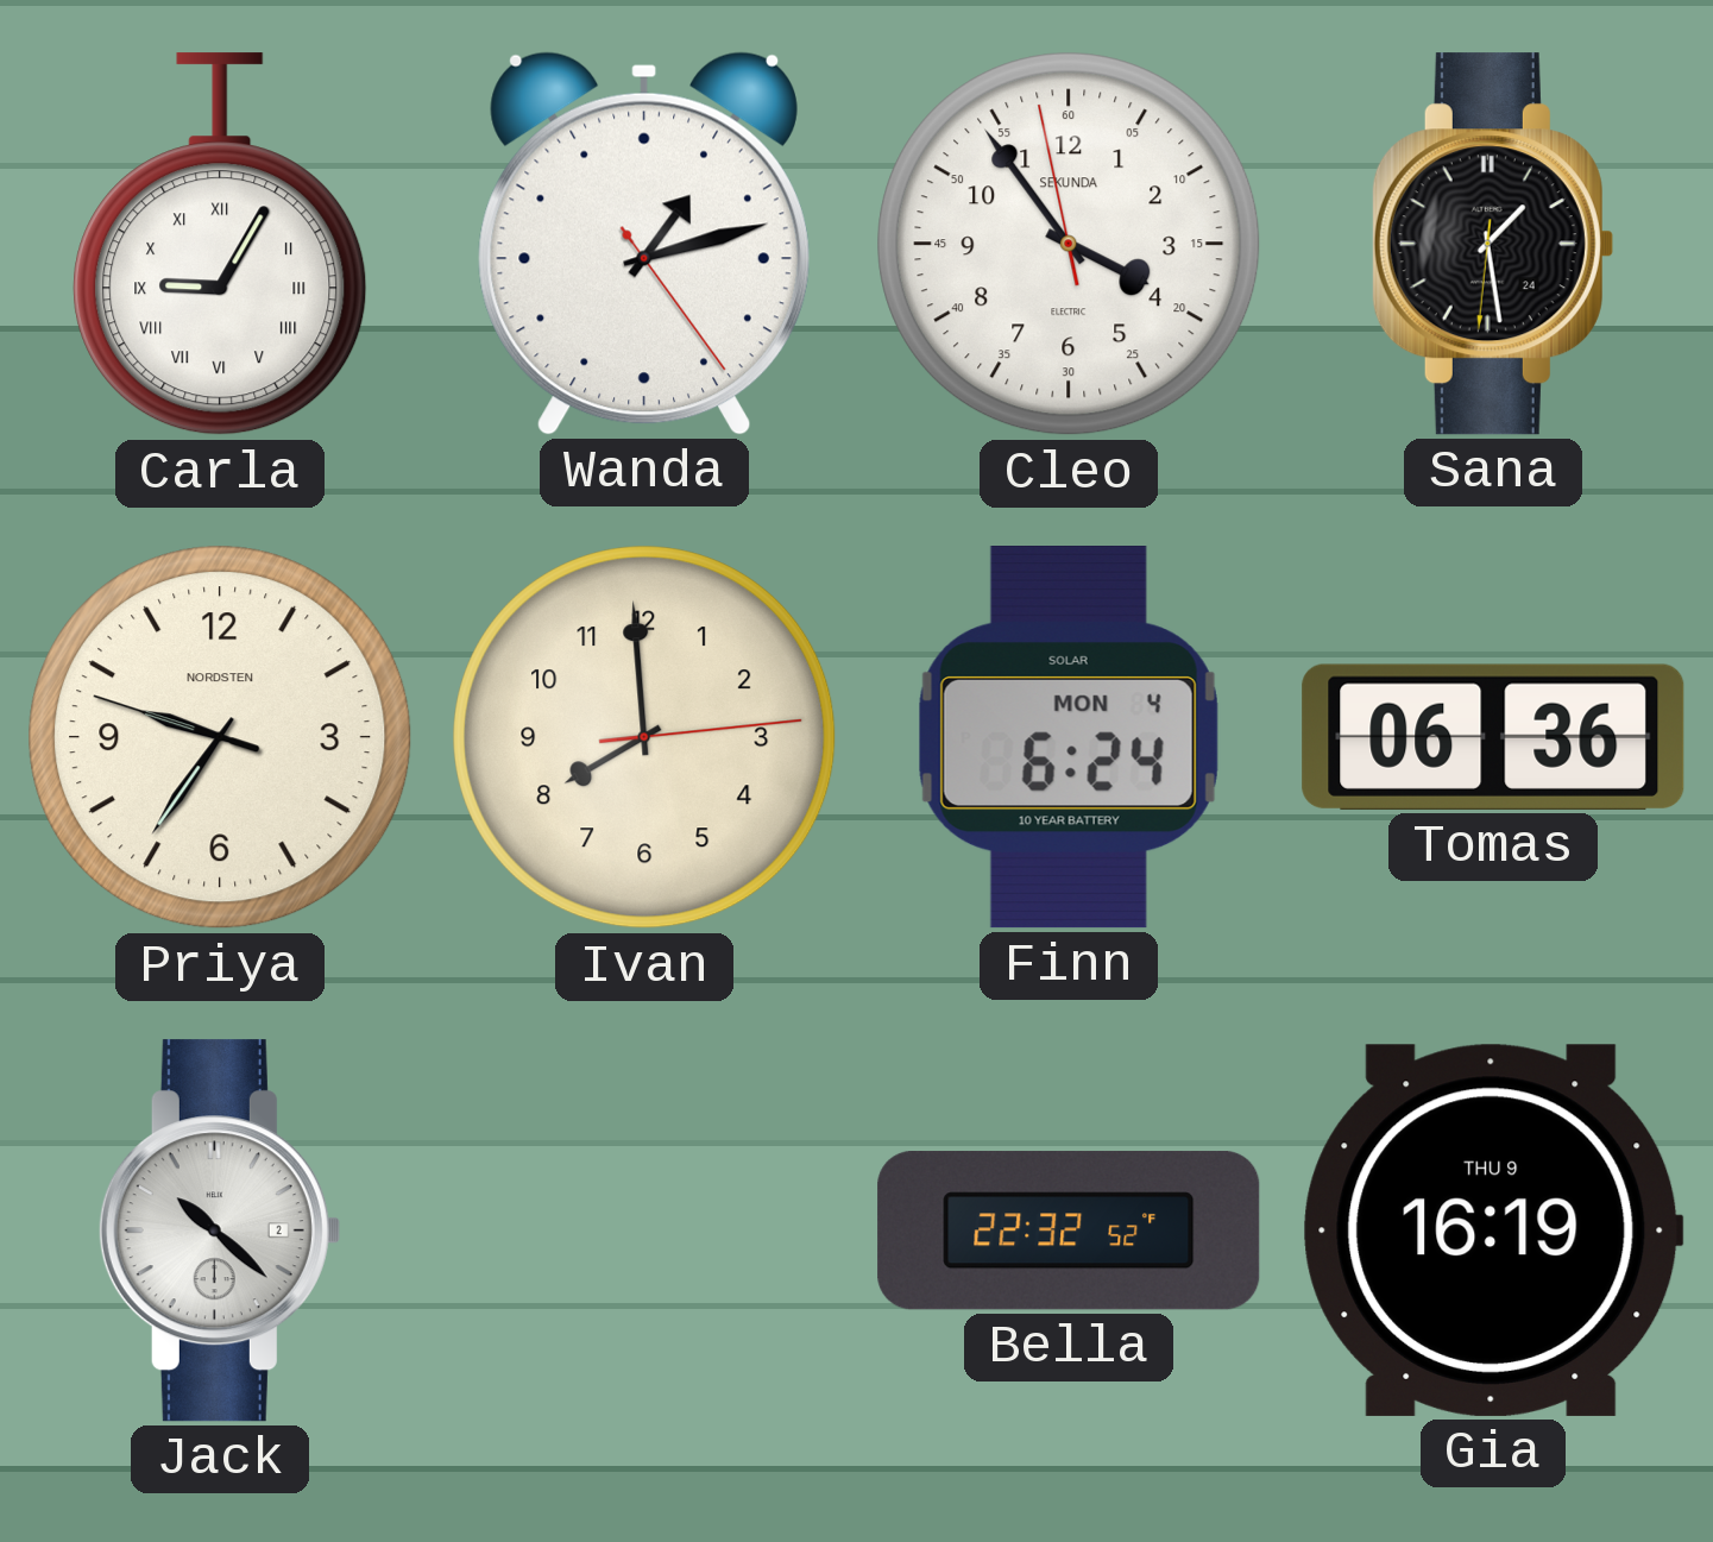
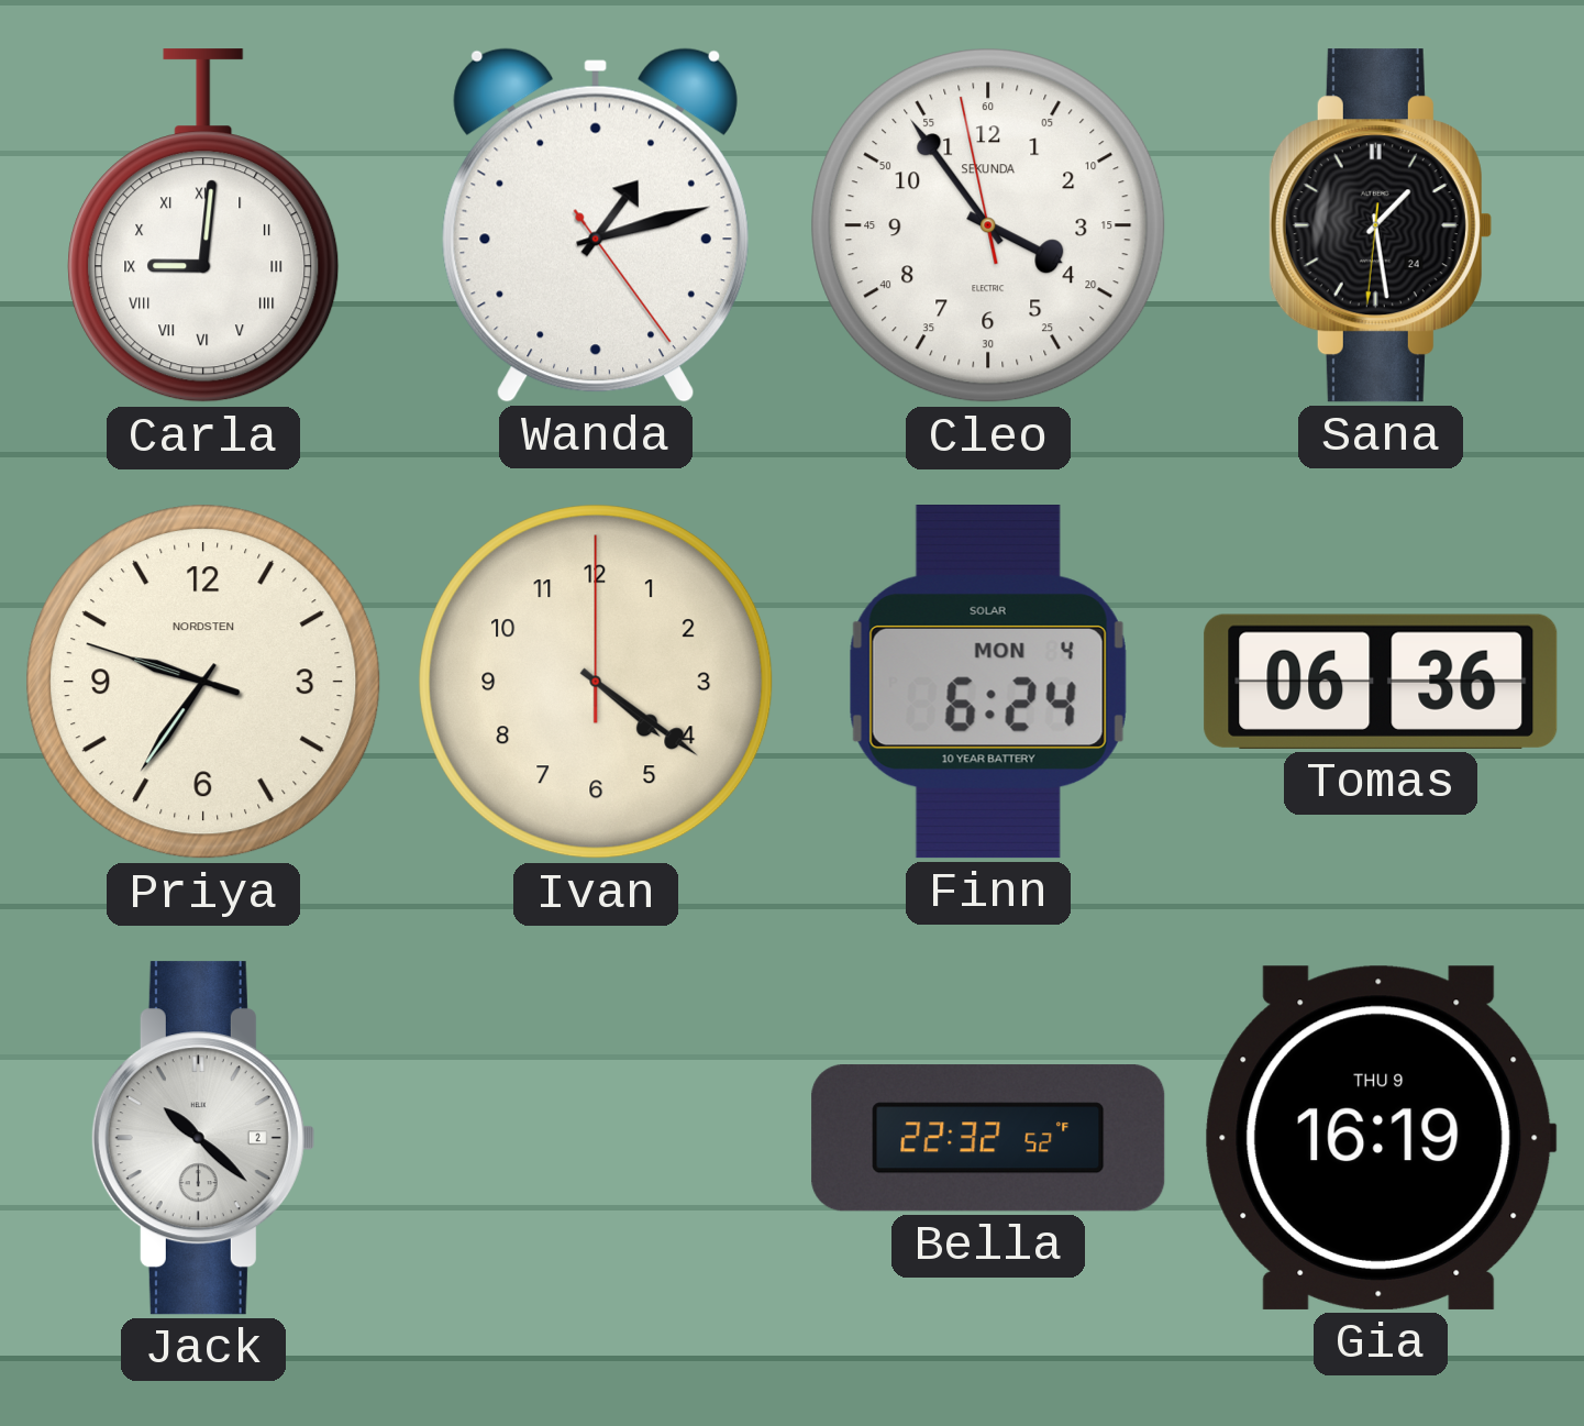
Carla: 9:05 -> 9:01
Ivan: 7:59 -> 4:21
